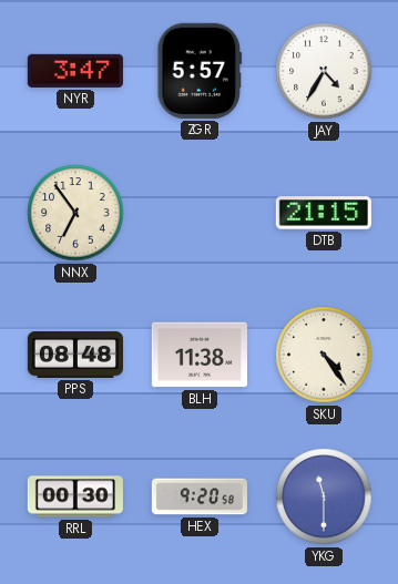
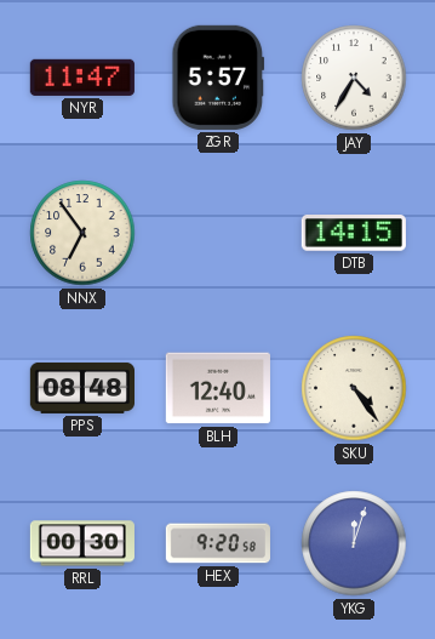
NYR: 3:47 -> 11:47
DTB: 21:15 -> 14:15
BLH: 11:38 -> 12:40
YKG: 11:30 -> 12:03
